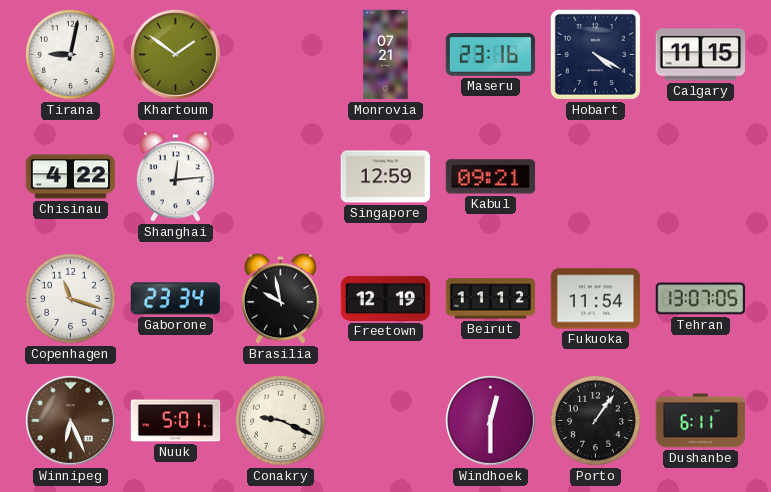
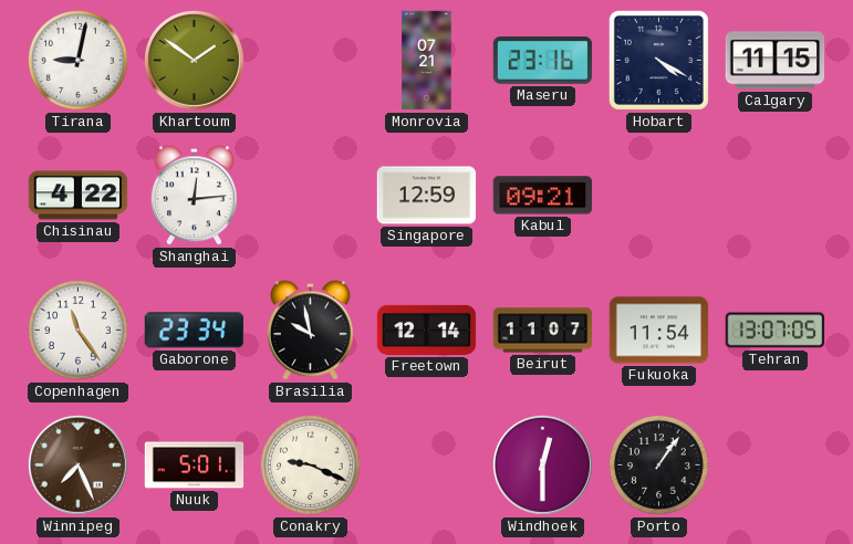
Copenhagen: 11:18 -> 11:24
Freetown: 12:19 -> 12:14
Beirut: 11:12 -> 11:07
Winnipeg: 6:26 -> 7:26
Dushanbe: 6:11 -> none
